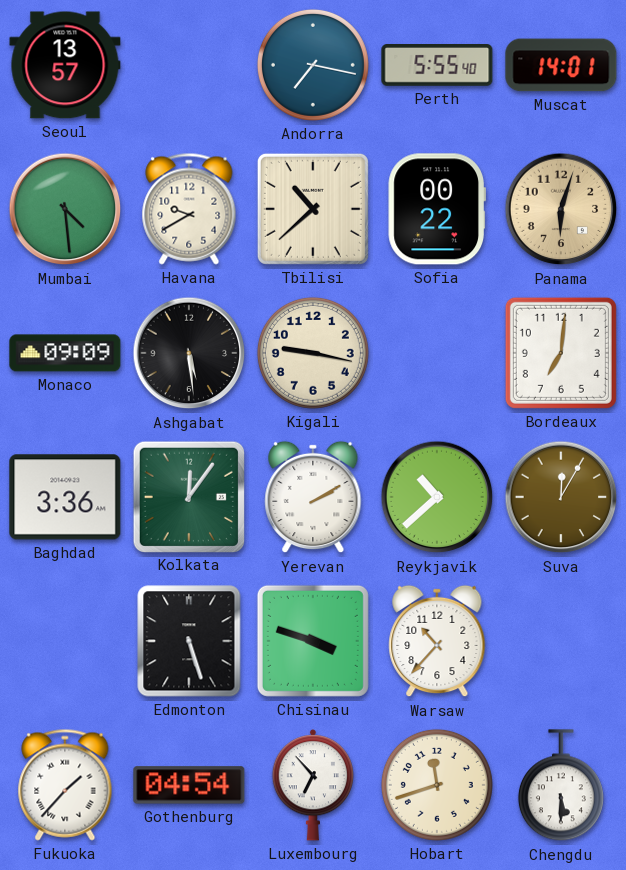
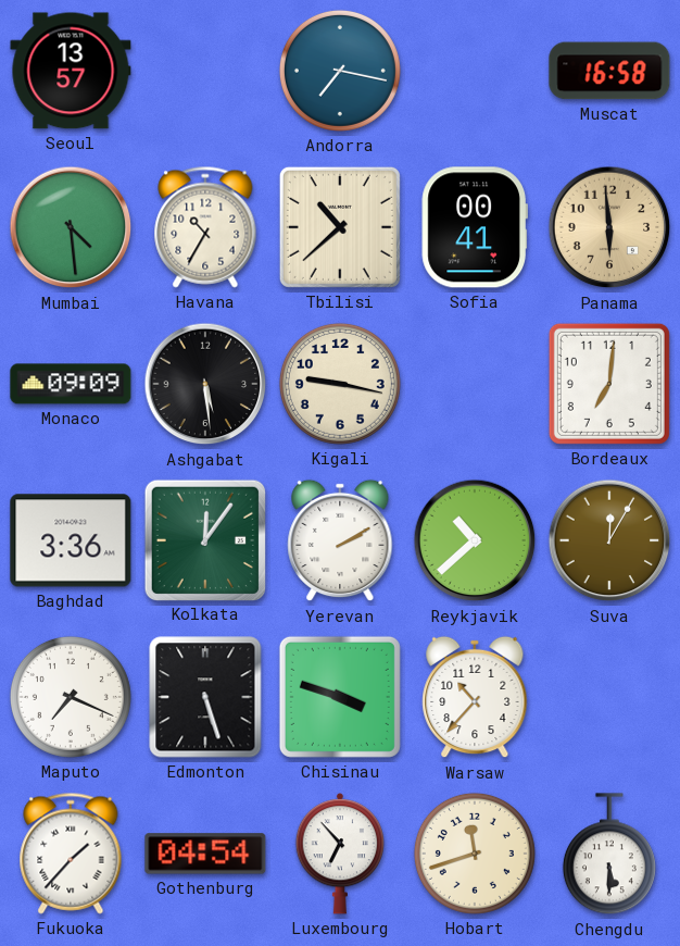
Perth: 5:55 -> none
Muscat: 14:01 -> 16:58
Havana: 9:40 -> 10:35
Sofia: 00:22 -> 00:41
Panama: 6:03 -> 5:59
Maputo: none -> 7:19
